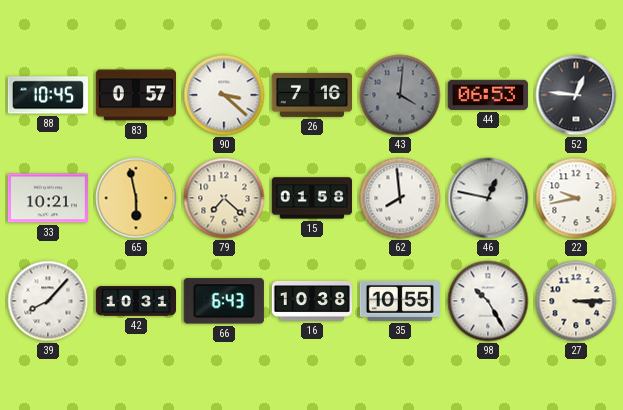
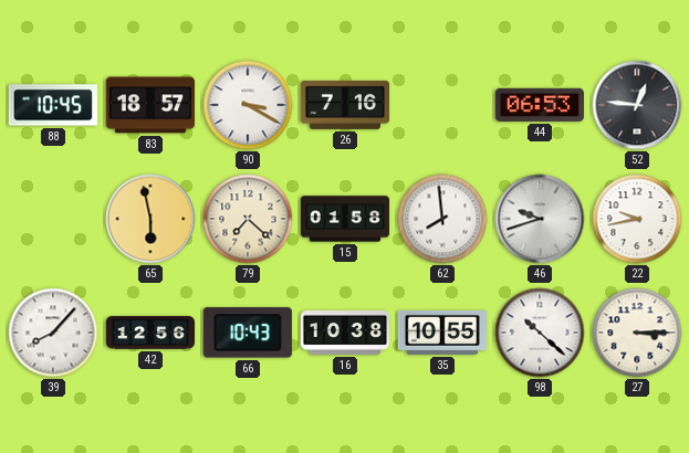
83: 0:57 -> 18:57
90: 3:22 -> 3:20
43: 4:01 -> none
33: 10:21 -> none
46: 12:47 -> 9:42
42: 10:31 -> 12:56
66: 6:43 -> 10:43
98: 10:25 -> 10:22
